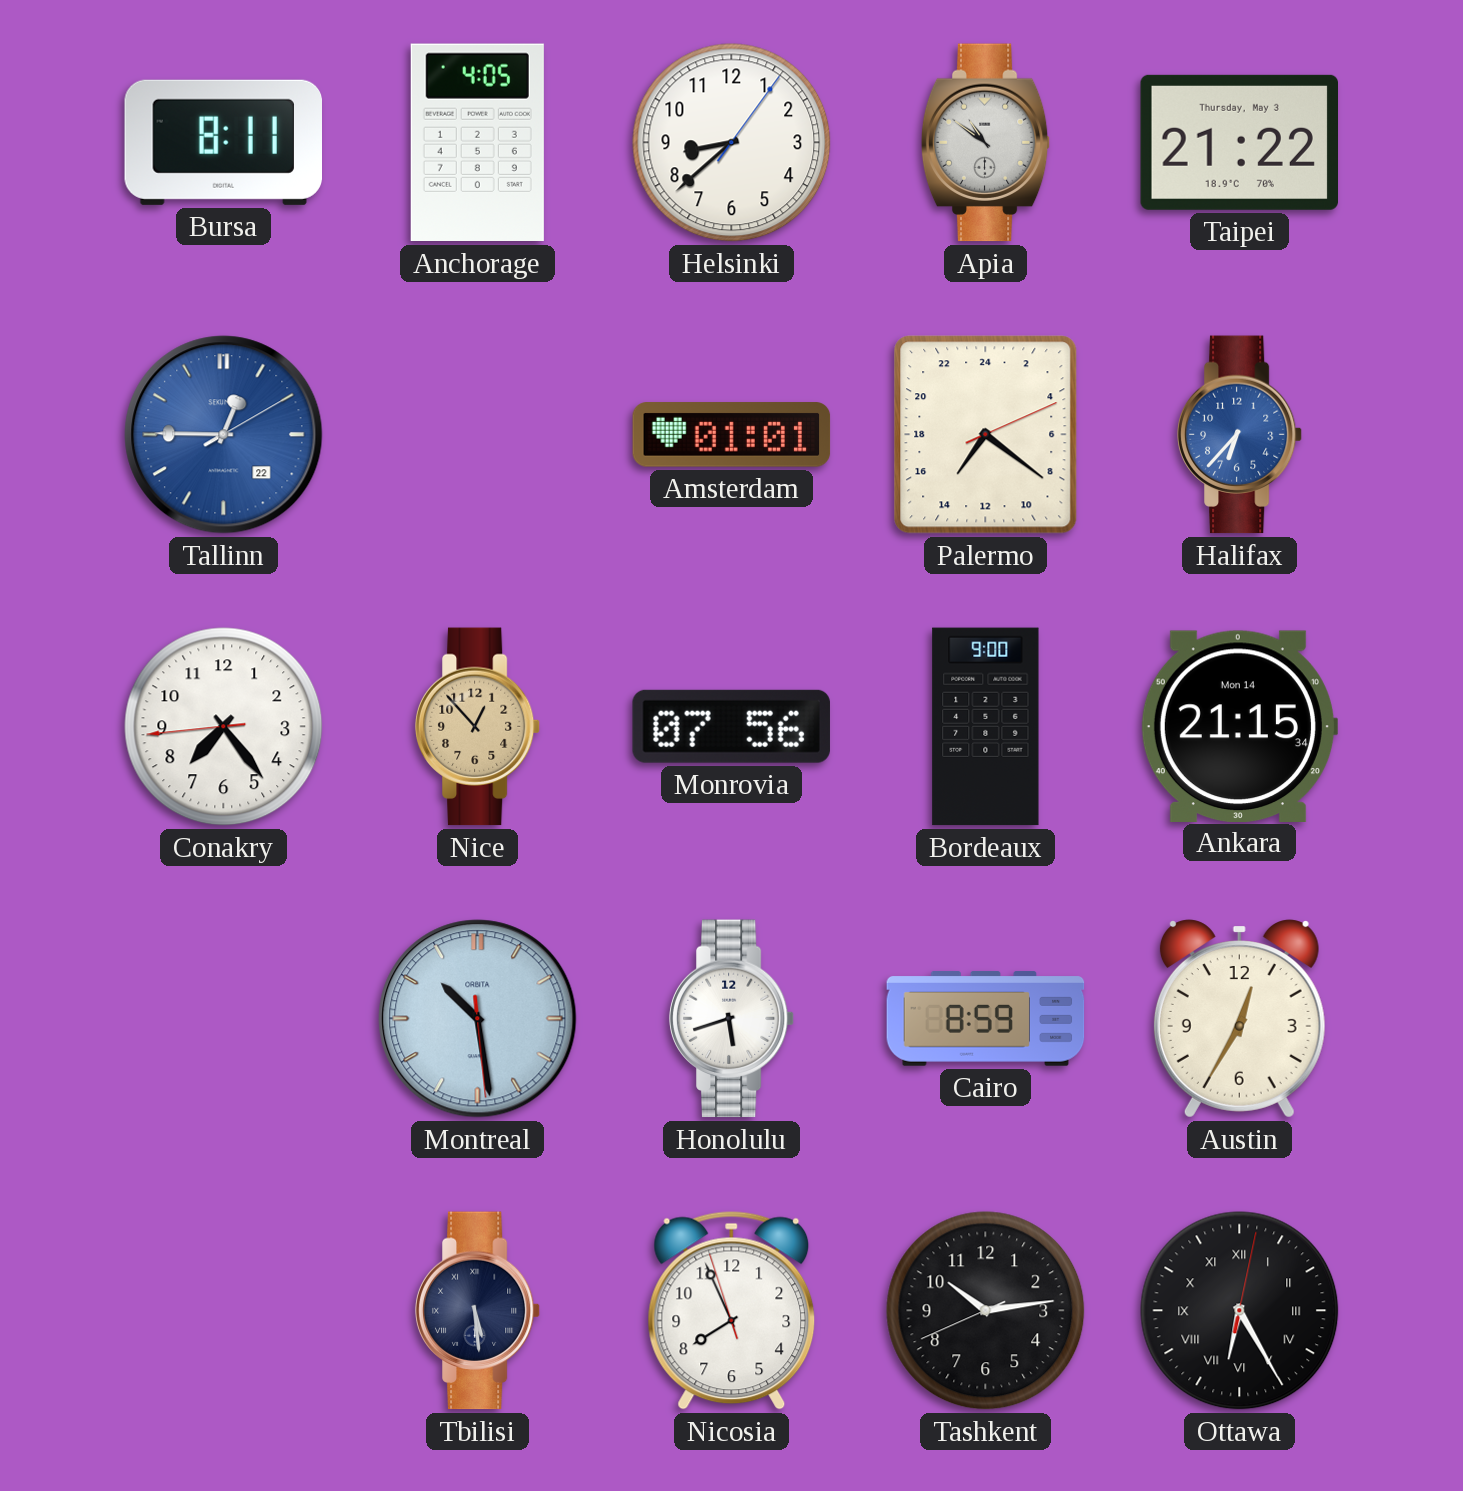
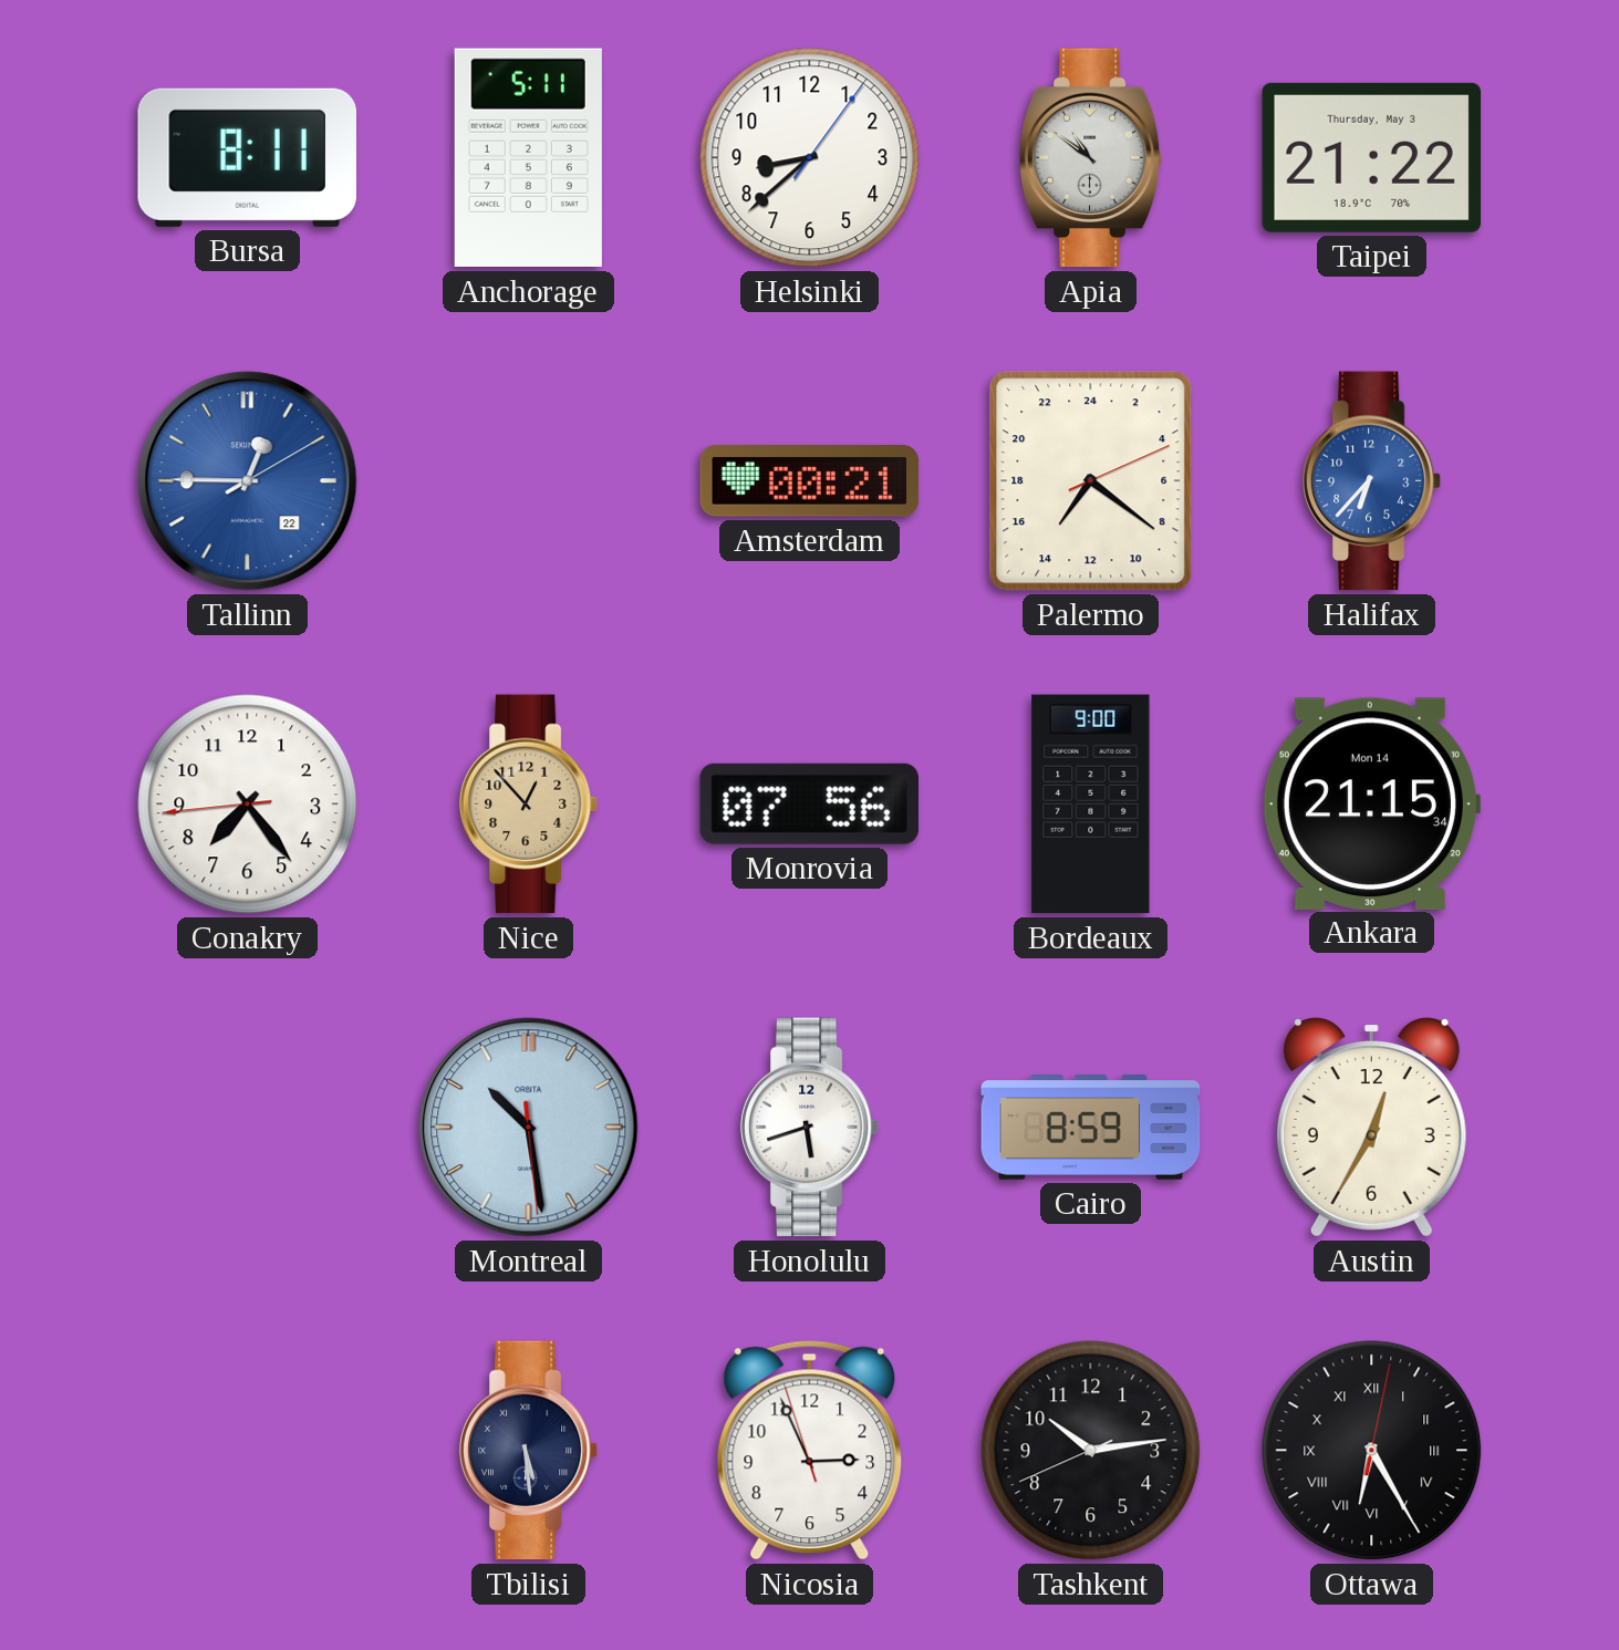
Anchorage: 4:05 -> 5:11
Amsterdam: 01:01 -> 00:21
Nicosia: 7:55 -> 2:55
